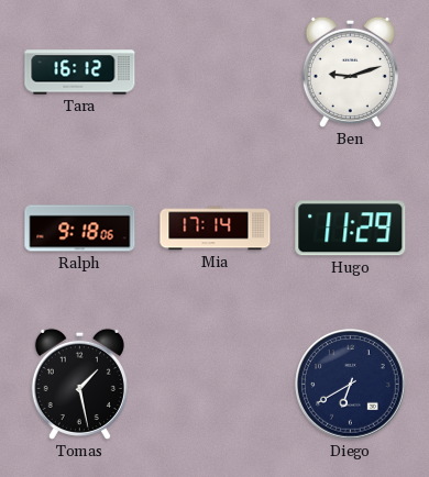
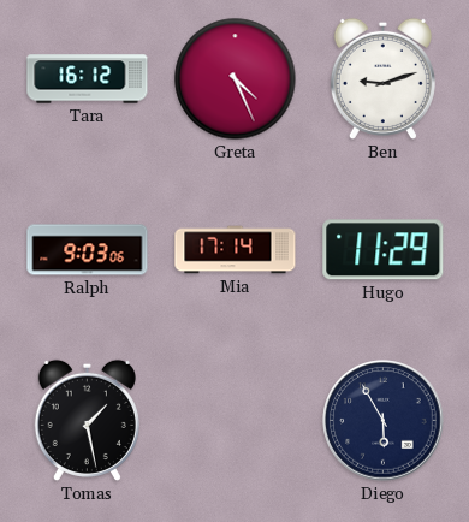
Greta: none -> 4:26
Ralph: 9:18 -> 9:03
Diego: 6:40 -> 5:55
